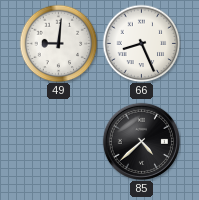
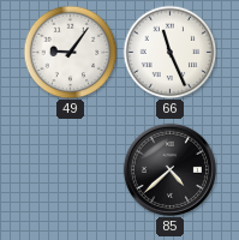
49: 9:01 -> 9:06
66: 8:26 -> 11:26
